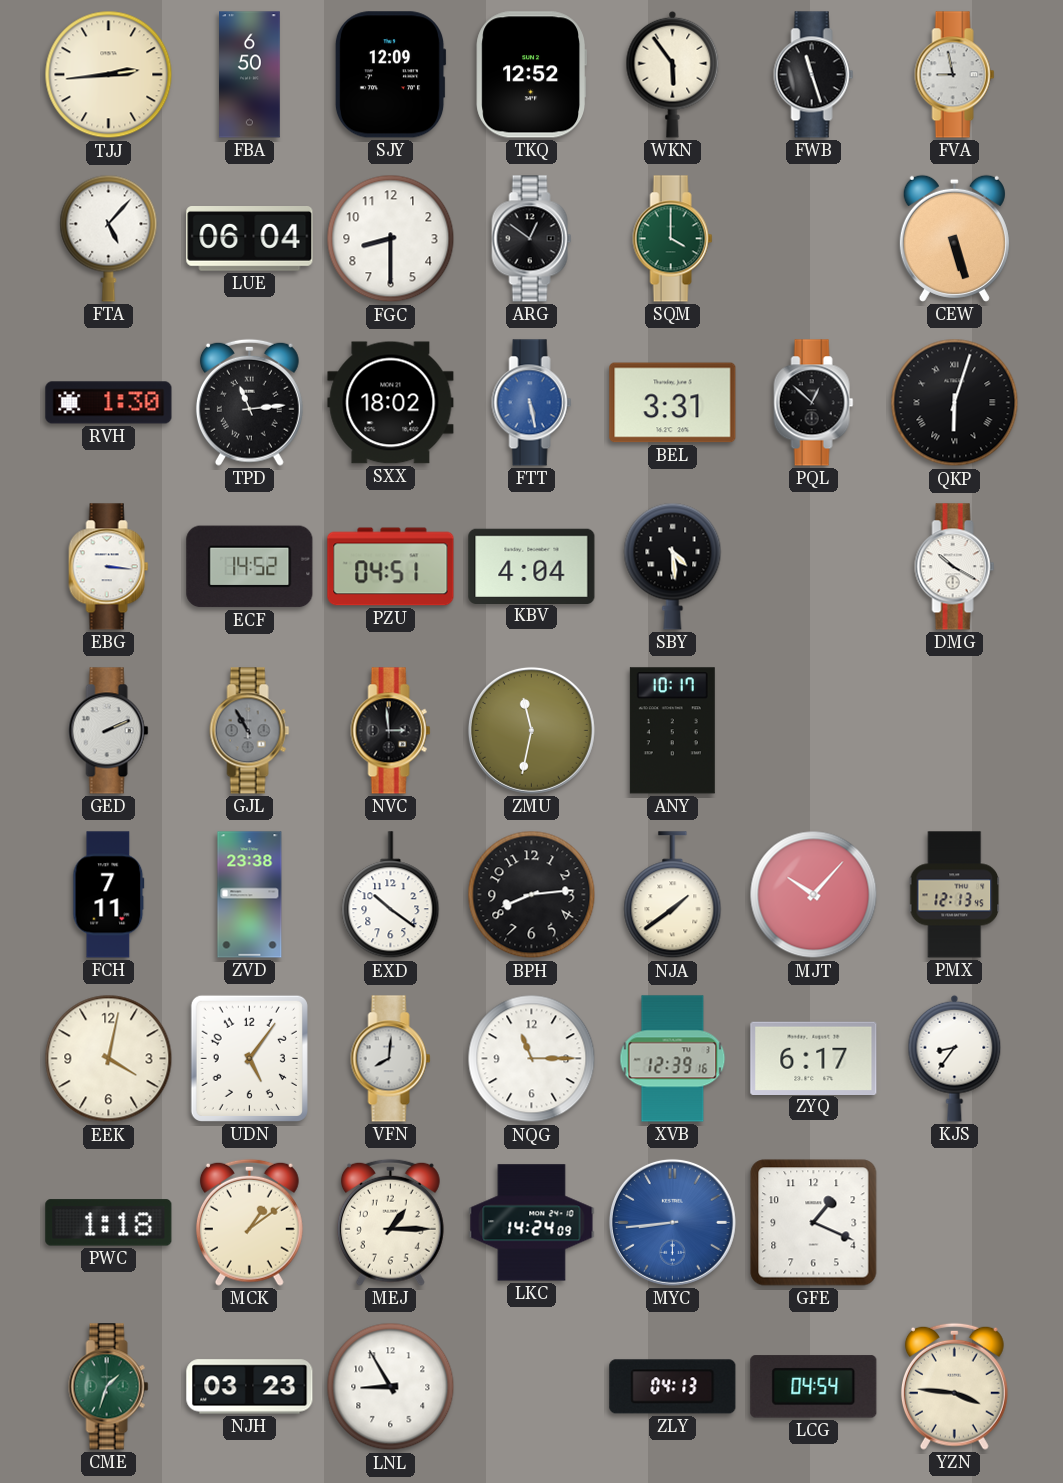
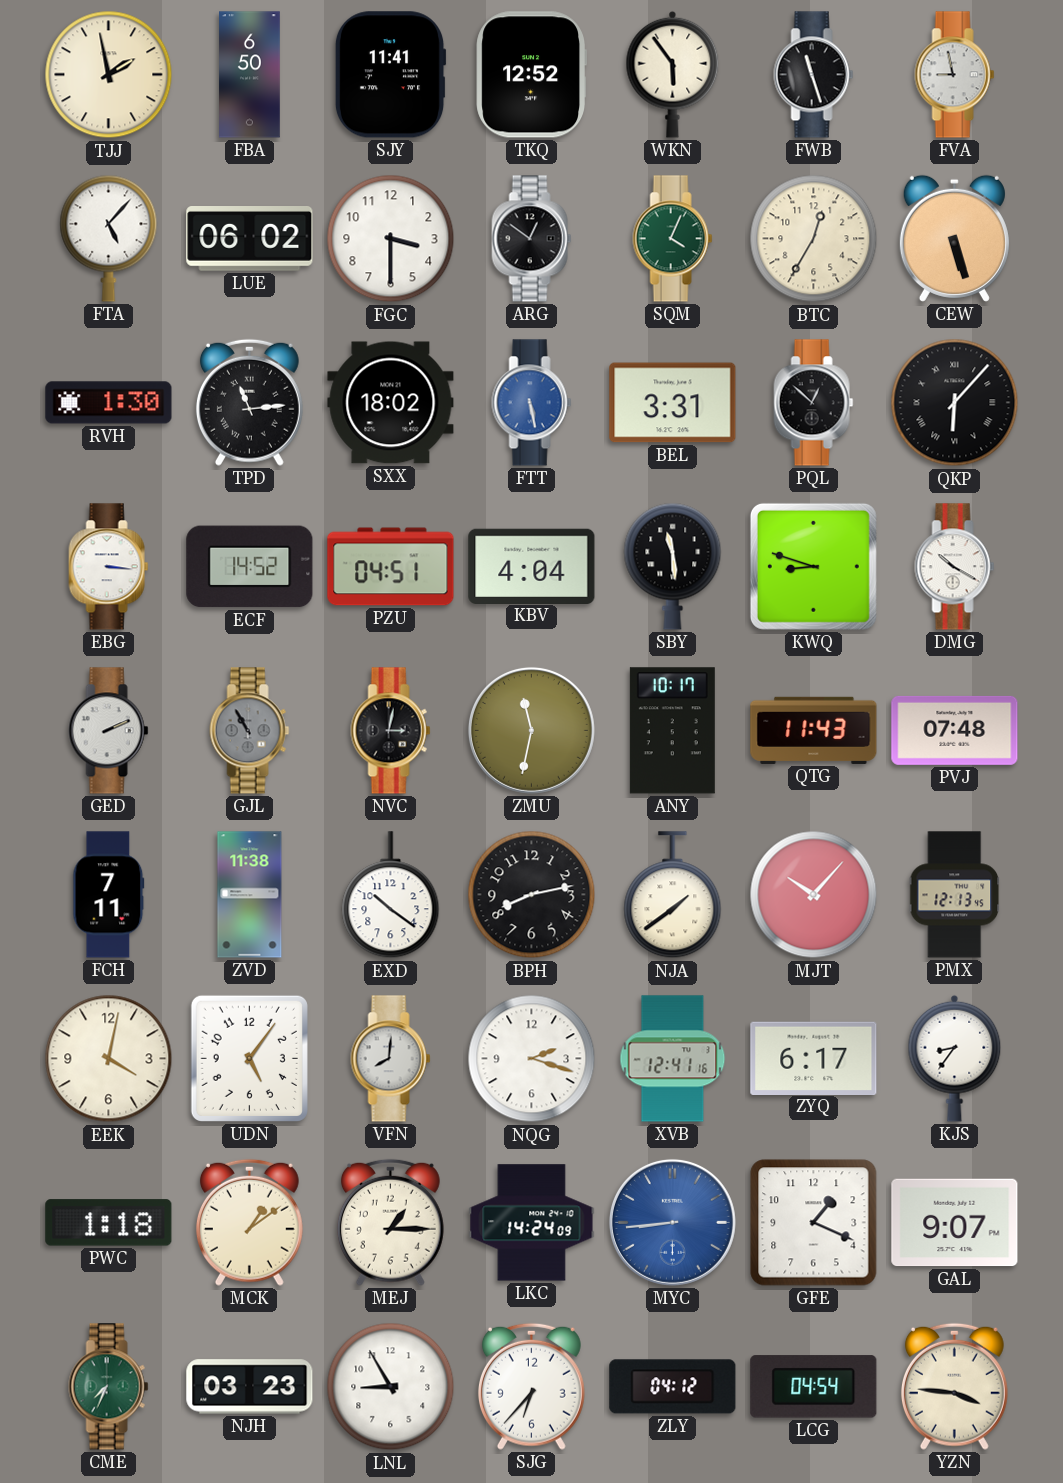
TJJ: 2:44 -> 1:58
SJY: 12:09 -> 11:41
LUE: 06:04 -> 06:02
FGC: 8:30 -> 3:30
SQM: 4:00 -> 4:04
BTC: none -> 12:35
QKP: 6:03 -> 6:07
SBY: 4:29 -> 11:29
KWQ: none -> 8:48
NVC: 2:59 -> 3:02
QTG: none -> 11:43
PVJ: none -> 07:48
ZVD: 23:38 -> 11:38
BPH: 8:14 -> 8:13
NQG: 11:15 -> 2:18
XVB: 12:39 -> 12:41
GAL: none -> 9:07
CME: 1:33 -> 7:34
SJG: none -> 6:37
ZLY: 04:13 -> 04:12
